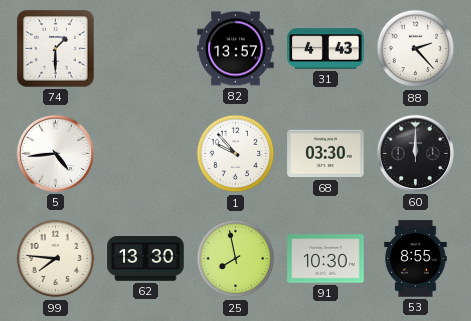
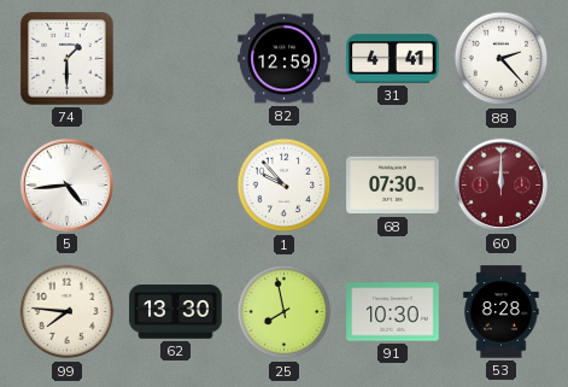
82: 13:57 -> 12:59
31: 4:43 -> 4:41
68: 03:30 -> 07:30
60 dial: black -> burgundy
53: 8:55 -> 8:28
